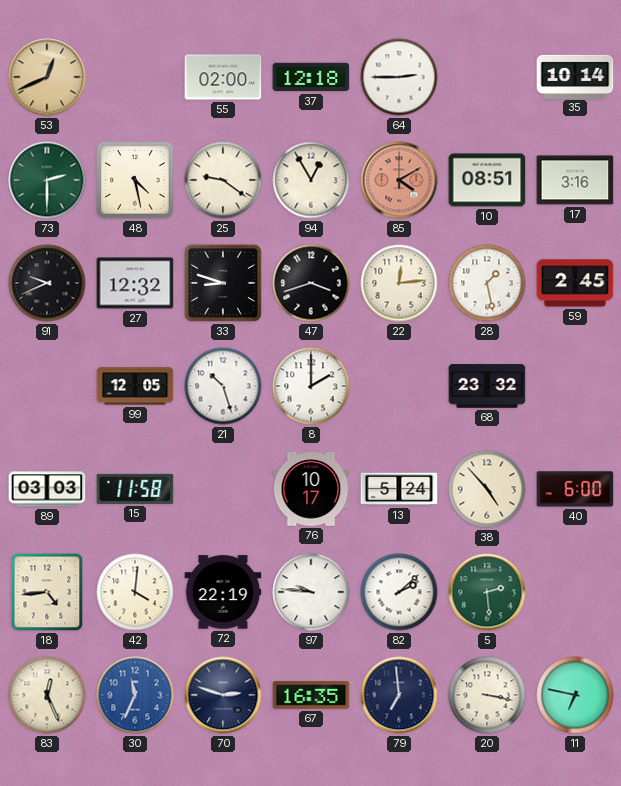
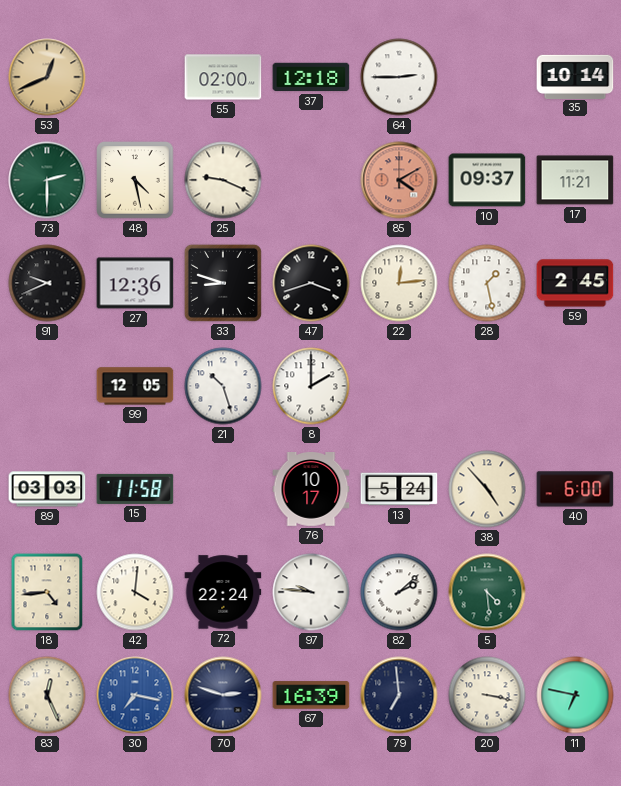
25: 9:21 -> 9:19
94: 12:55 -> none
10: 08:51 -> 09:37
17: 3:16 -> 11:21
27: 12:32 -> 12:36
68: 23:32 -> none
72: 22:19 -> 22:24
5: 2:29 -> 4:29
30: 11:34 -> 7:17
67: 16:35 -> 16:39
